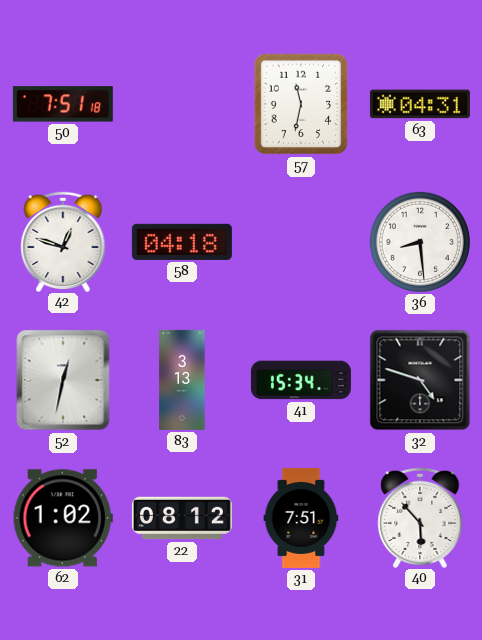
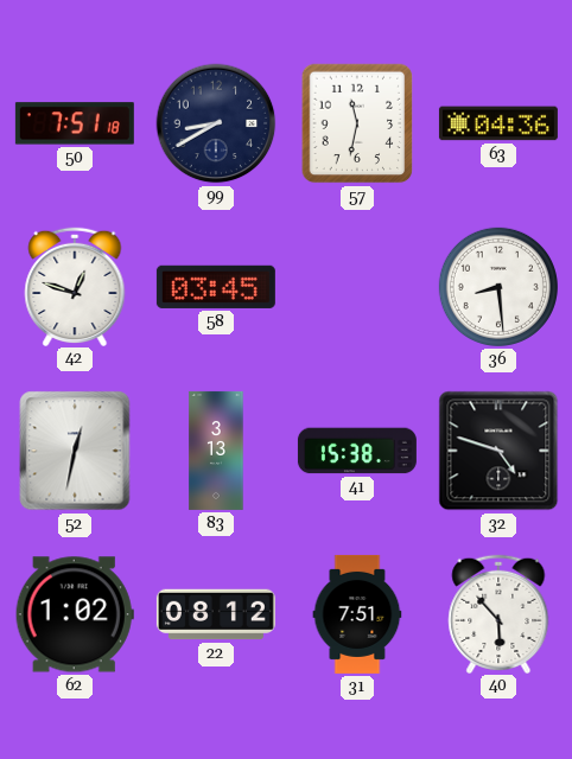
99: none -> 8:40
63: 04:31 -> 04:36
58: 04:18 -> 03:45
41: 15:34 -> 15:38
